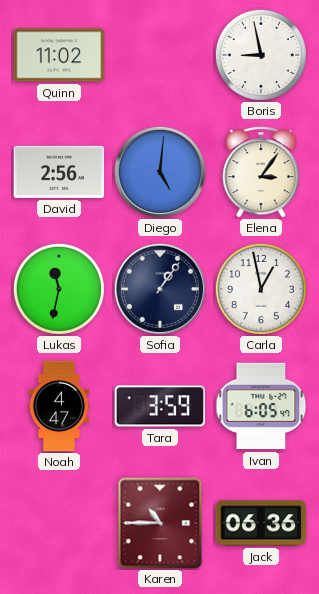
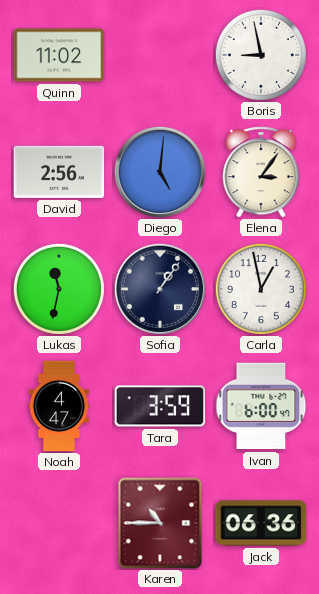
Ivan: 6:05 -> 6:00
